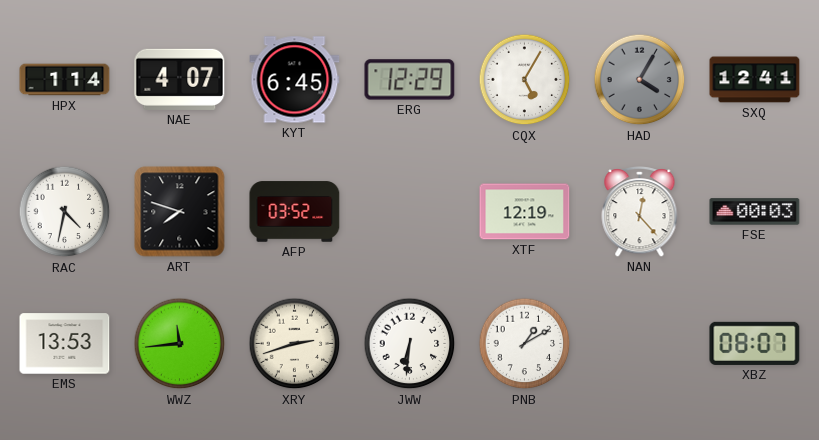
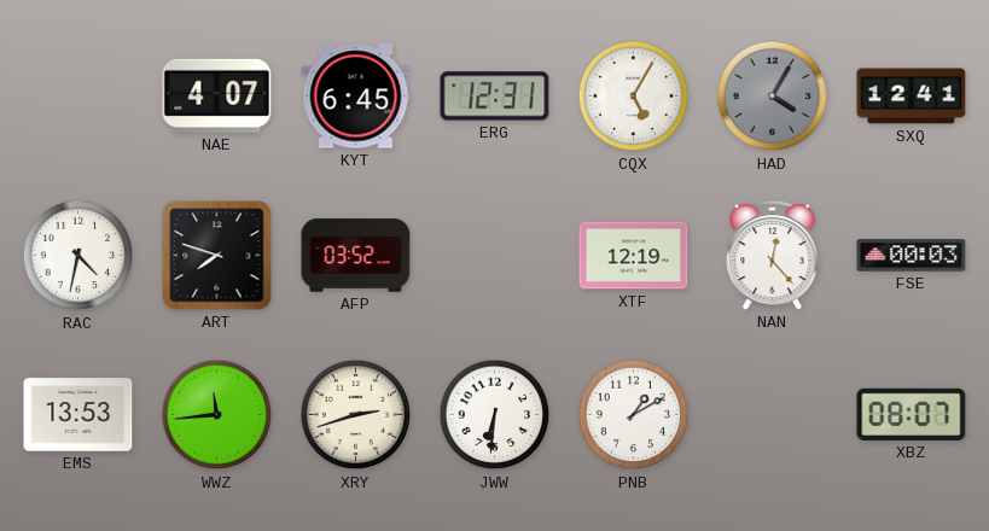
HPX: 1:14 -> none
ERG: 12:29 -> 12:31
